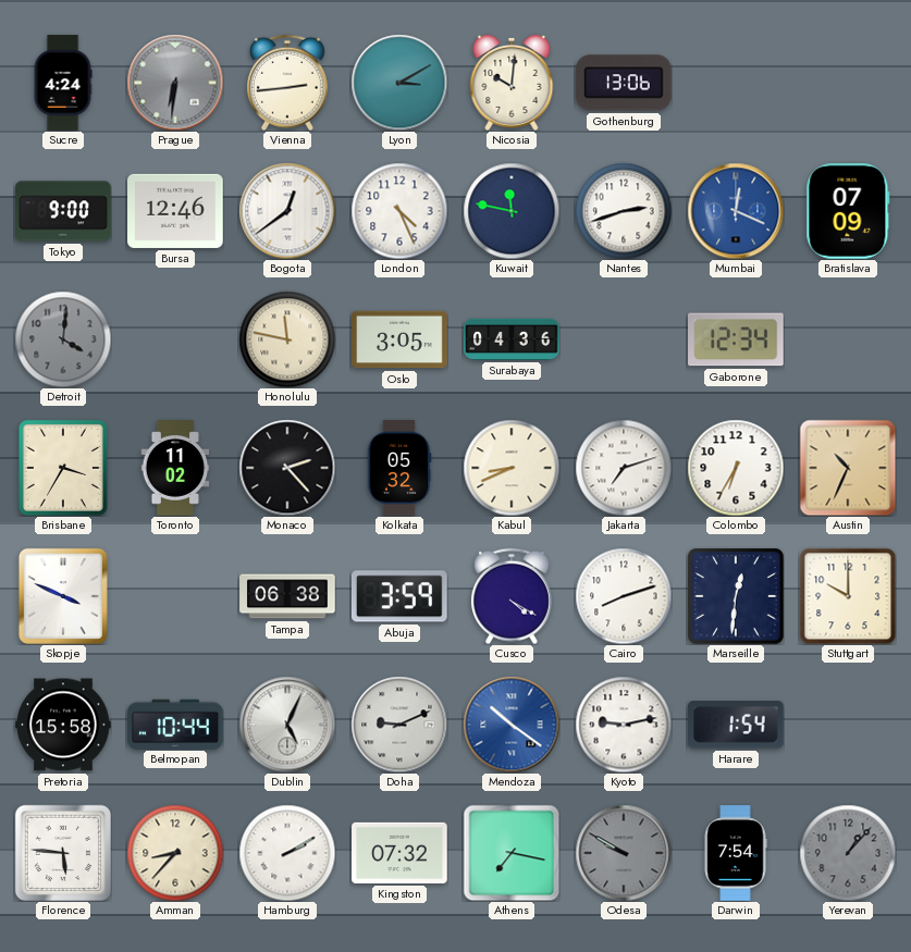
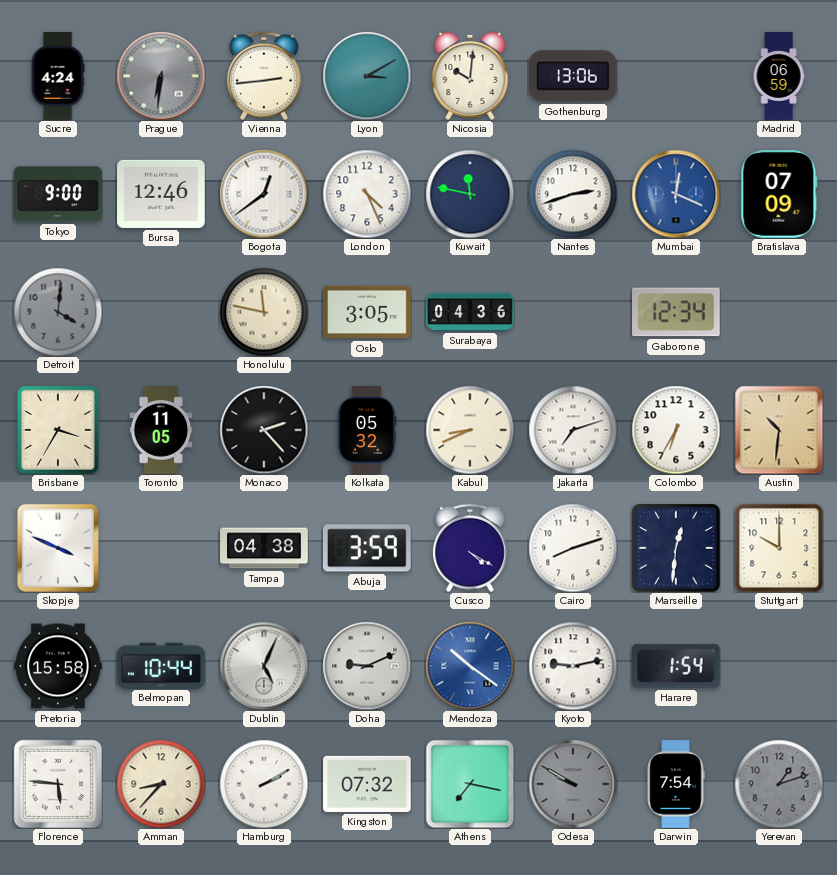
Madrid: none -> 06:59
Toronto: 11:02 -> 11:05
Austin: 10:34 -> 10:31
Tampa: 06:38 -> 04:38
Yerevan: 1:07 -> 1:12
